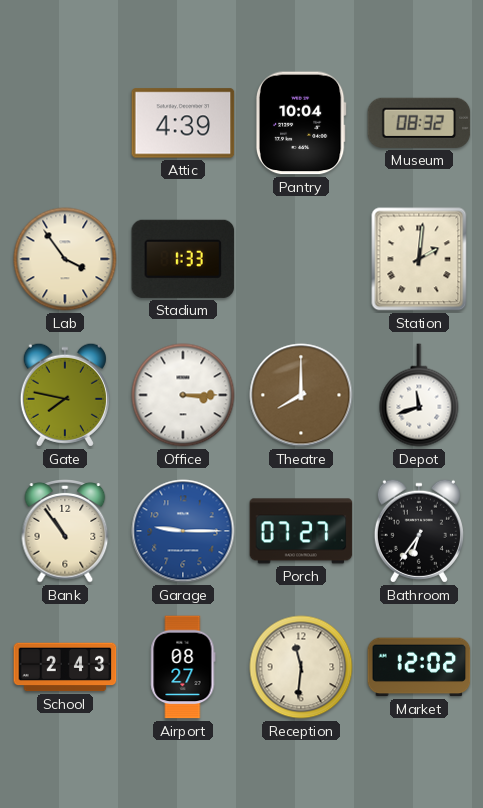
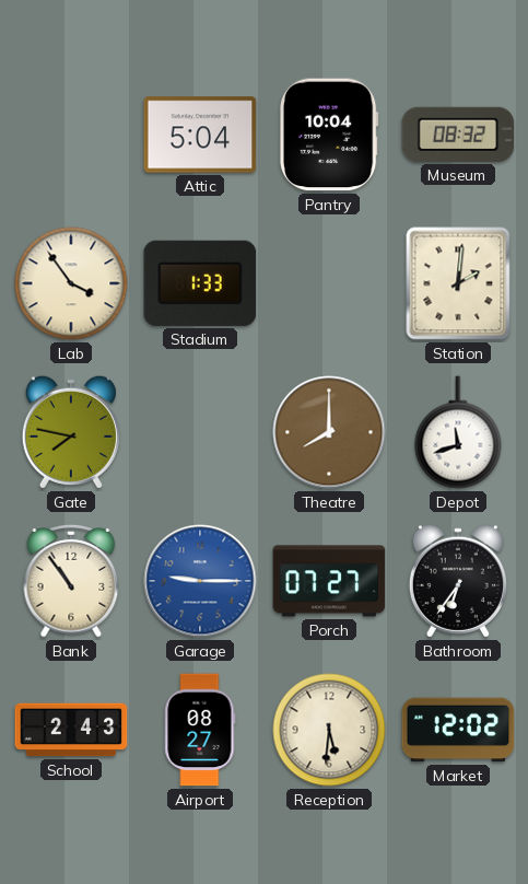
Attic: 4:39 -> 5:04
Office: 3:15 -> none
Reception: 11:31 -> 5:31
